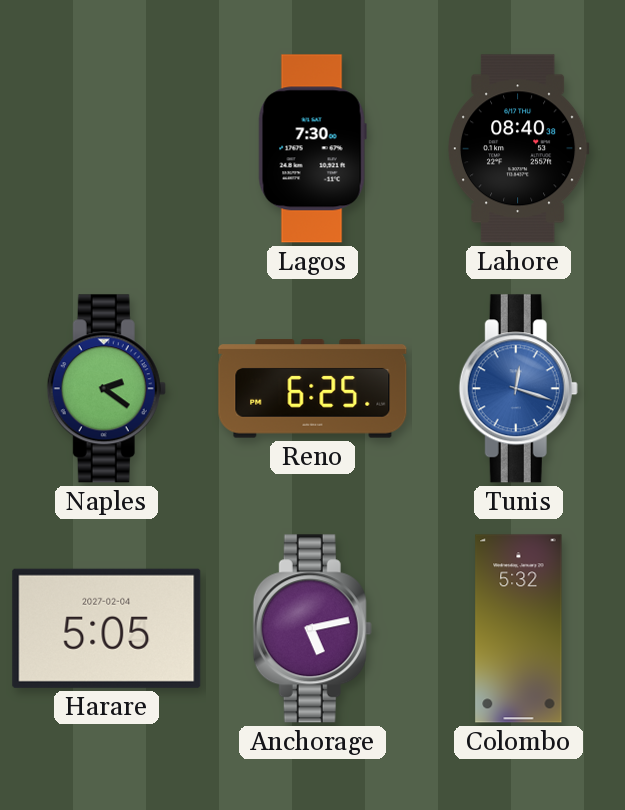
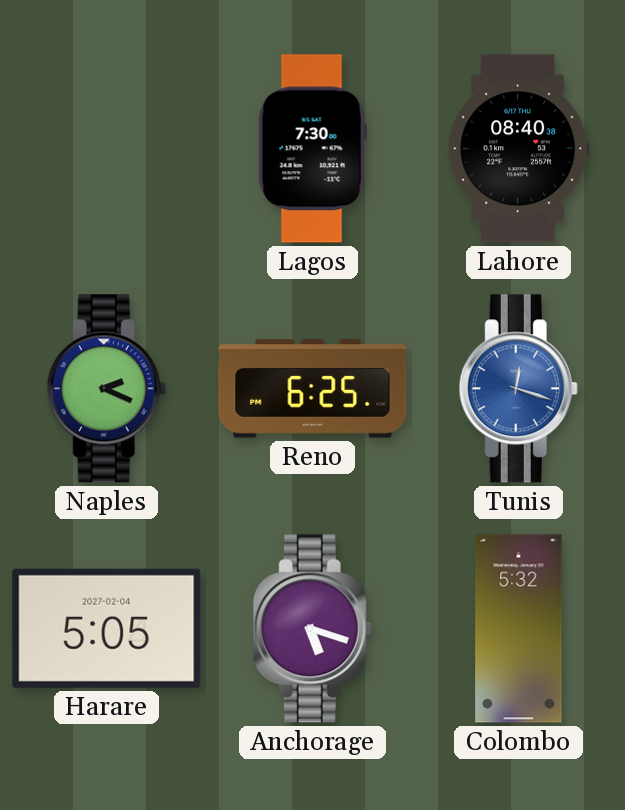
Naples: 2:21 -> 2:19
Anchorage: 5:13 -> 5:18
